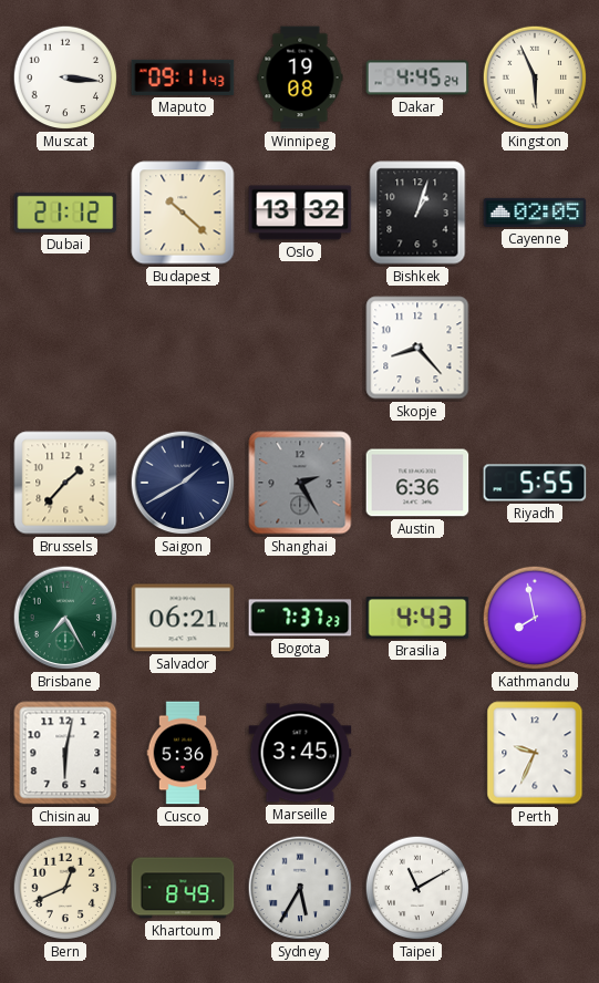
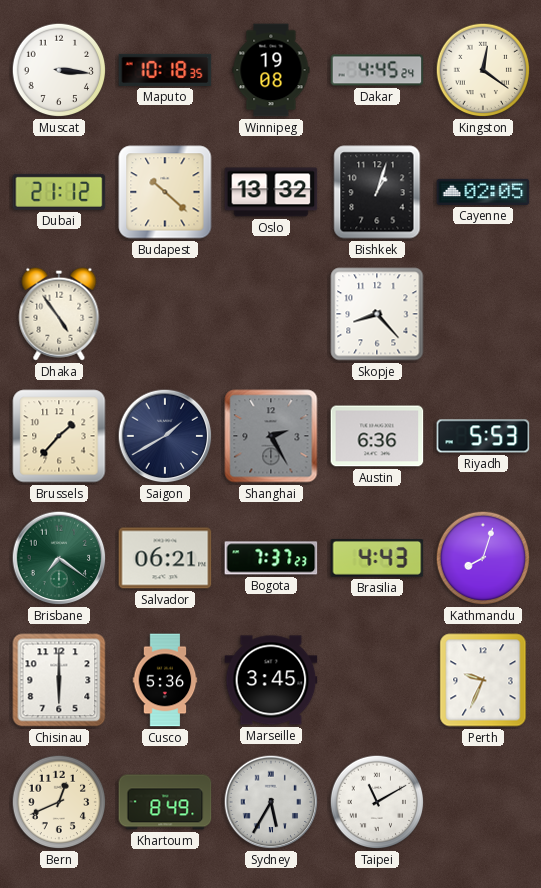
Maputo: 09:11 -> 10:18
Kingston: 5:56 -> 12:21
Dhaka: none -> 4:54
Riyadh: 5:55 -> 5:53
Brisbane: 7:25 -> 7:21
Kathmandu: 7:58 -> 8:03
Chisinau: 6:02 -> 6:00
